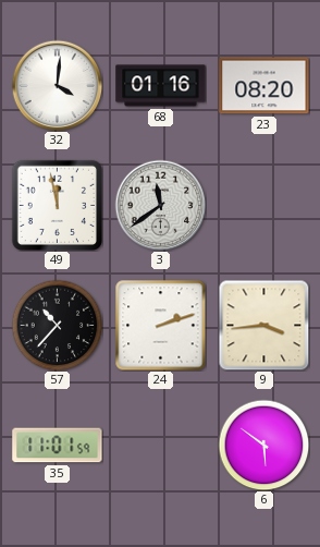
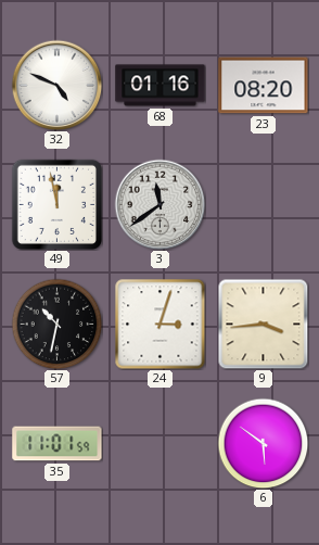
32: 4:01 -> 4:49
57: 10:37 -> 10:32
24: 2:12 -> 3:03
